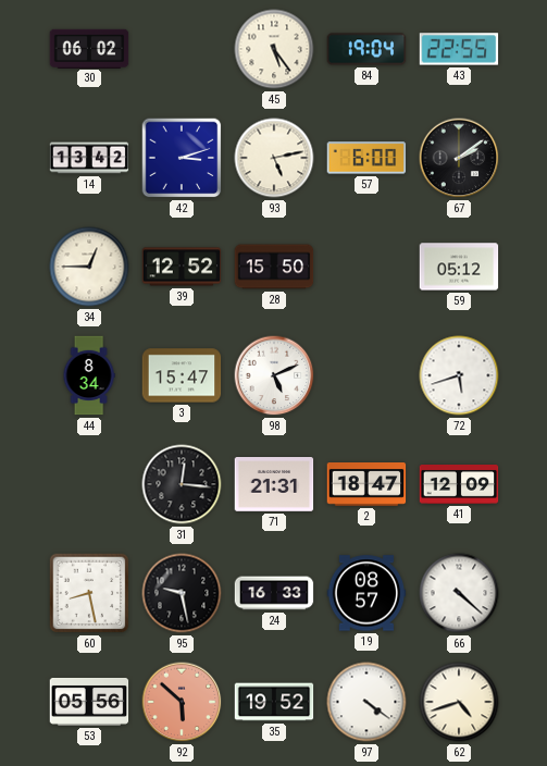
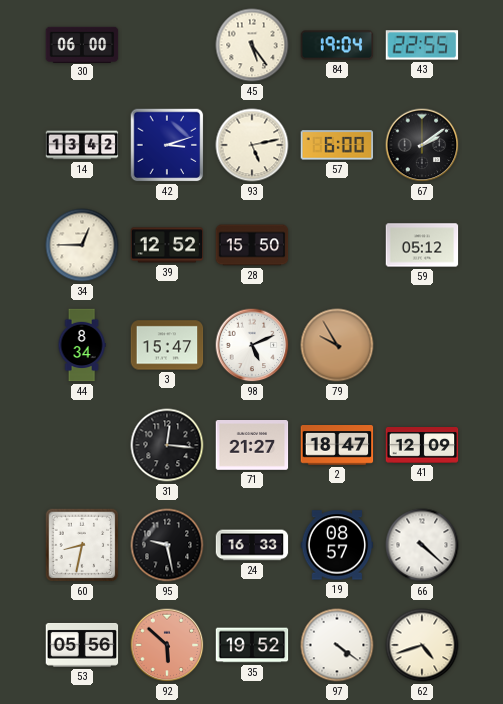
30: 06:02 -> 06:00
79: none -> 9:55
72: 5:42 -> none
71: 21:31 -> 21:27
60: 8:28 -> 8:32
